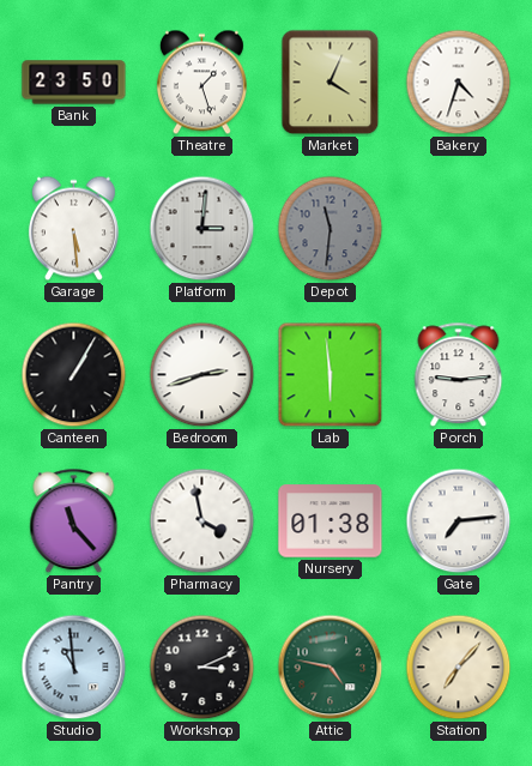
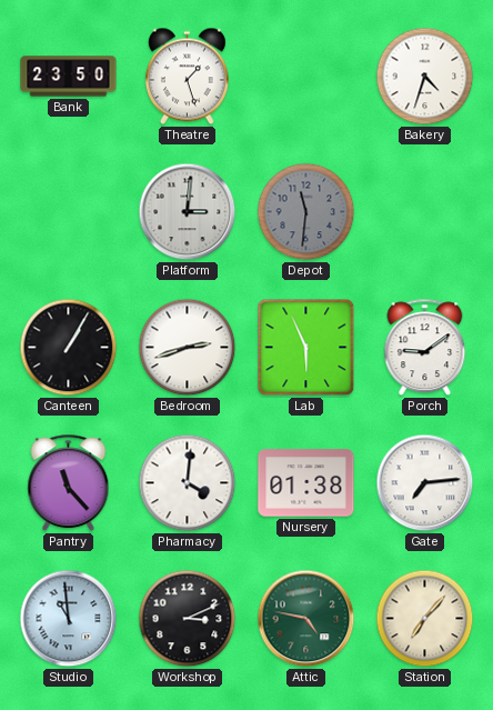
Market: 4:04 -> none
Garage: 5:29 -> none
Lab: 5:59 -> 5:56
Porch: 9:14 -> 9:09
Pharmacy: 3:58 -> 4:01
